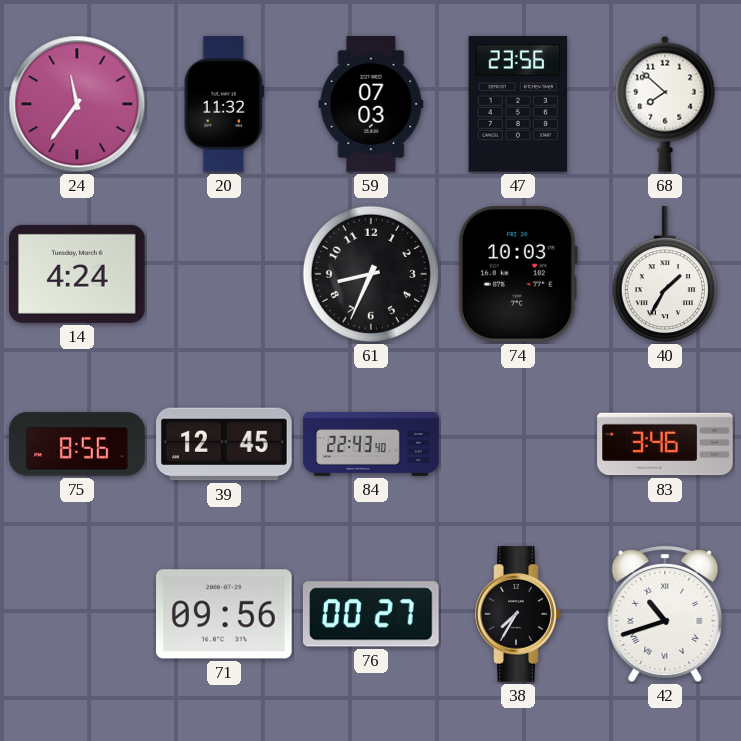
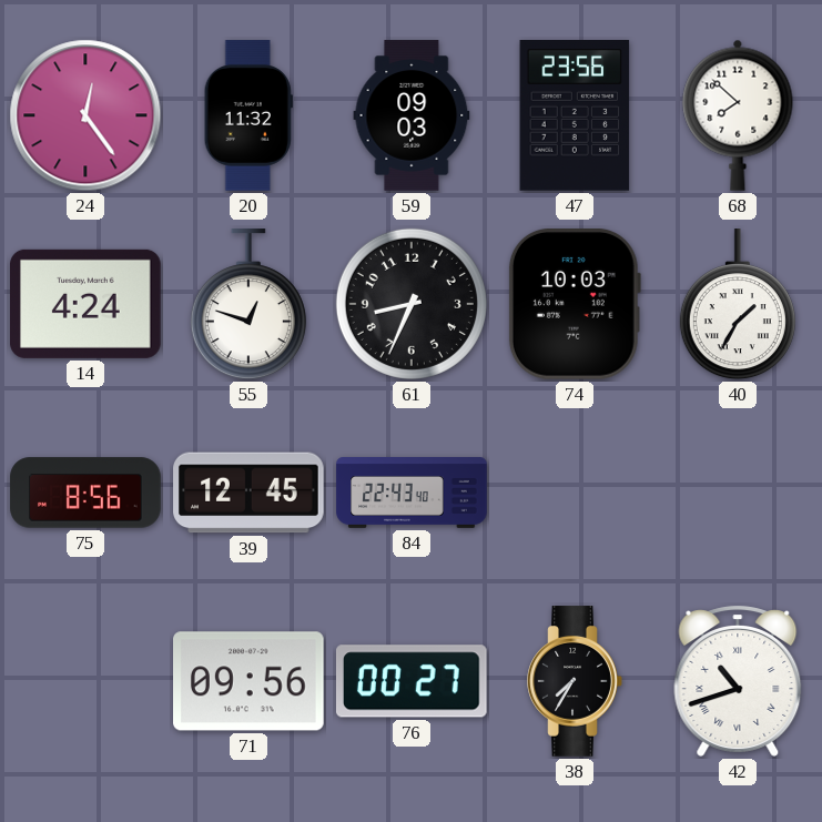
24: 11:36 -> 12:24
59: 07:03 -> 09:03
55: none -> 12:48
83: 3:46 -> none
